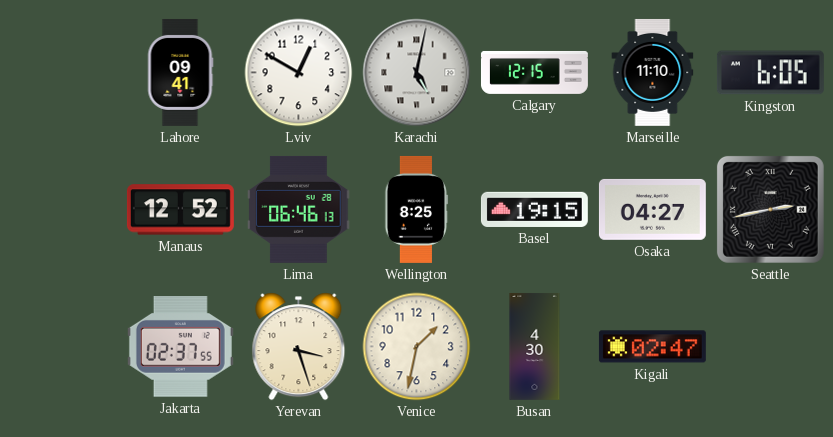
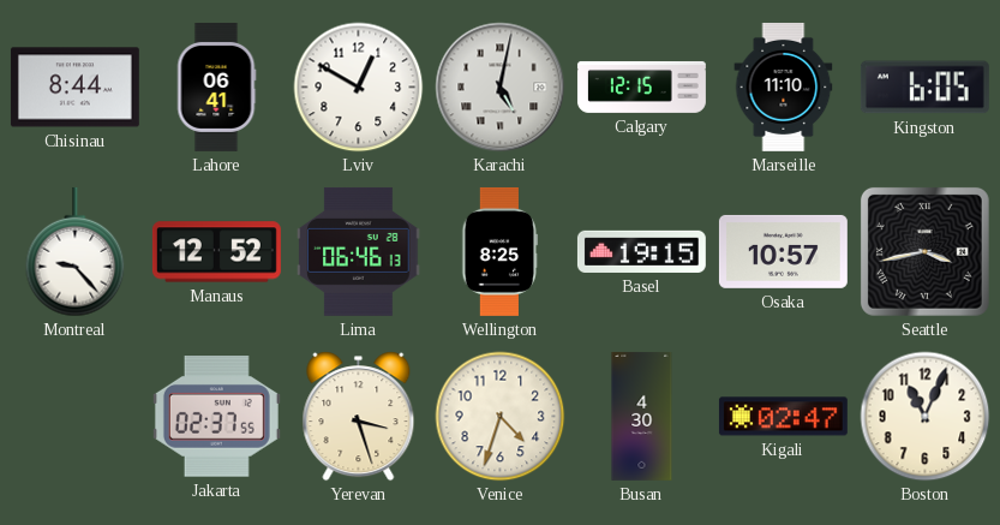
Chisinau: none -> 8:44
Lahore: 09:41 -> 06:41
Montreal: none -> 9:23
Osaka: 04:27 -> 10:57
Seattle: 2:43 -> 3:43
Venice: 1:32 -> 4:33
Boston: none -> 11:04
